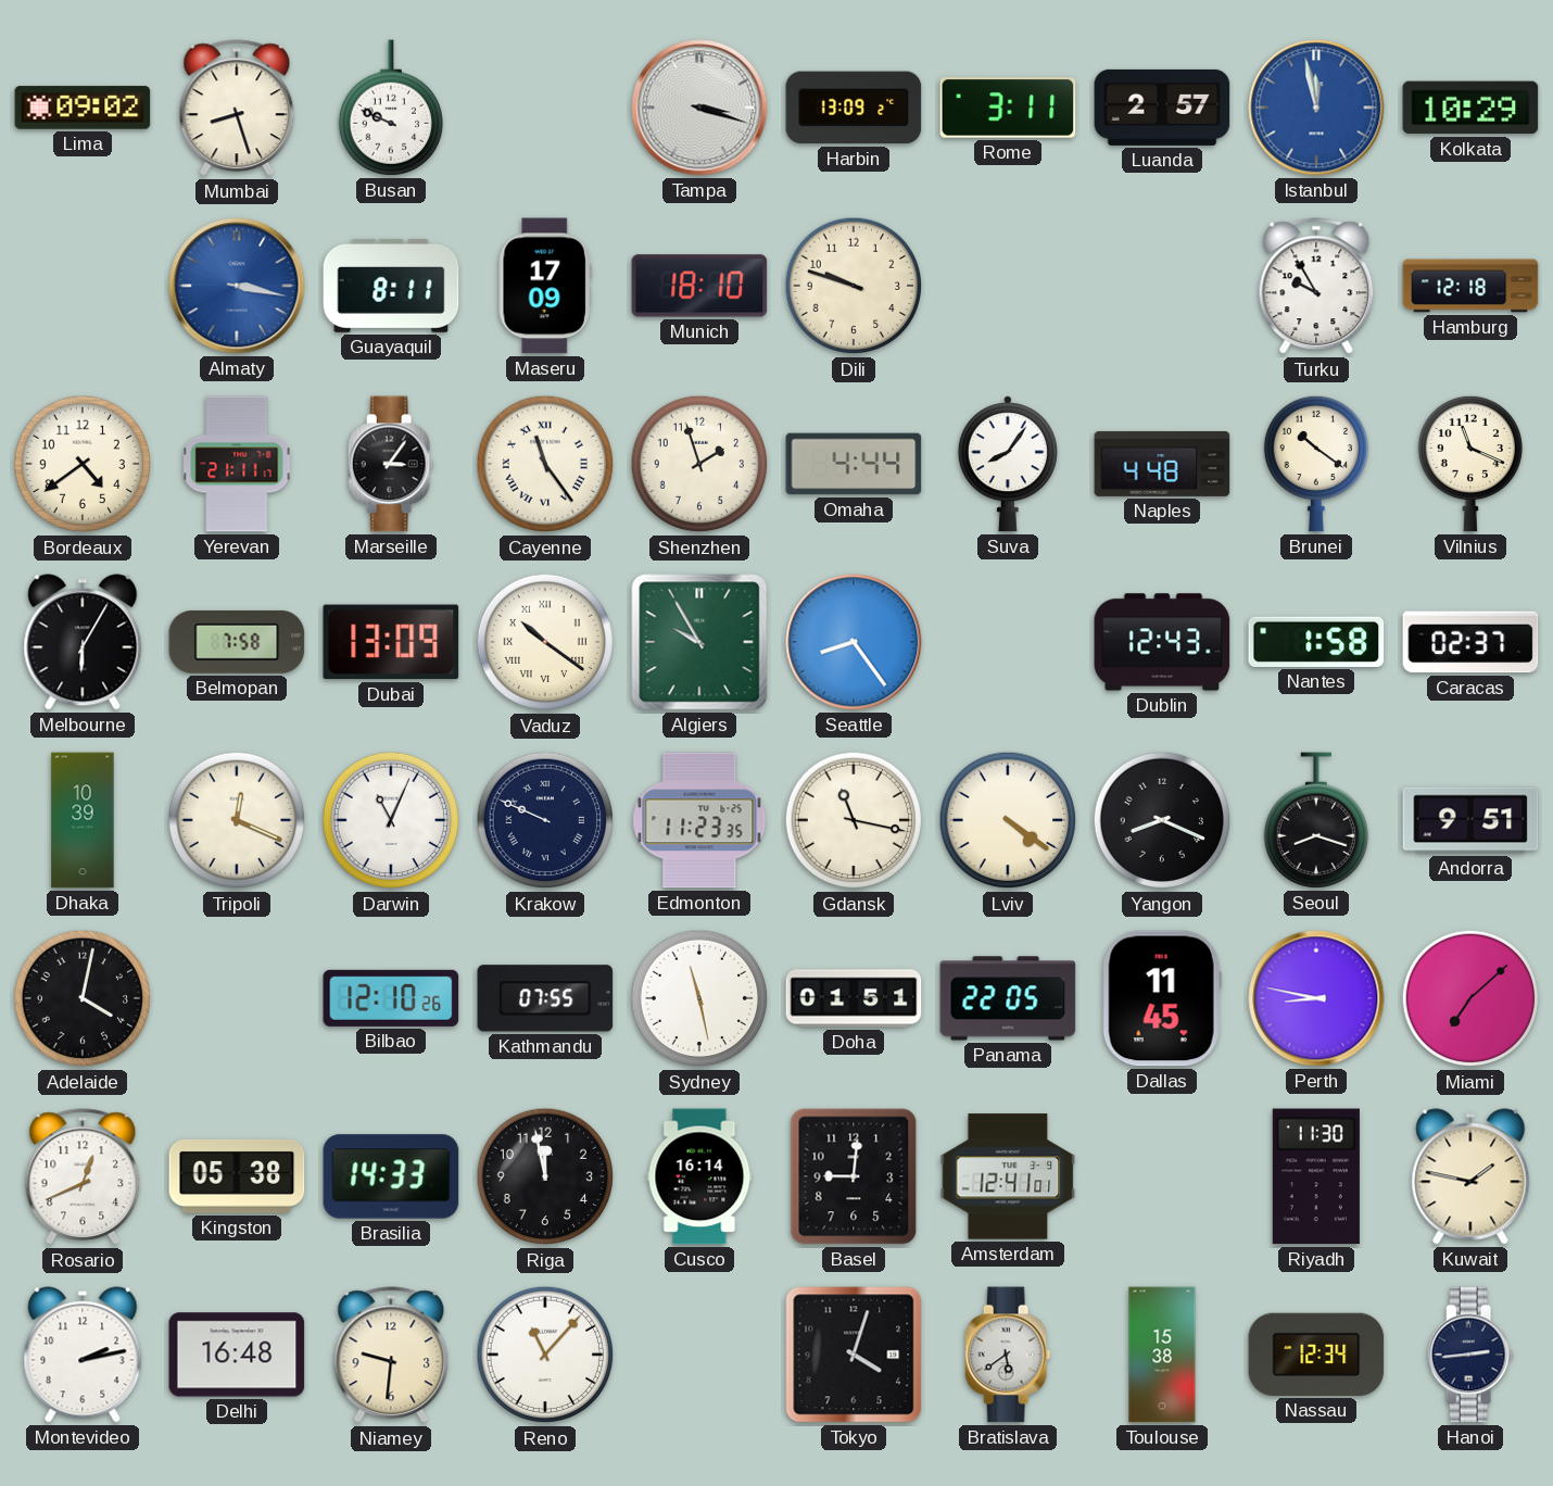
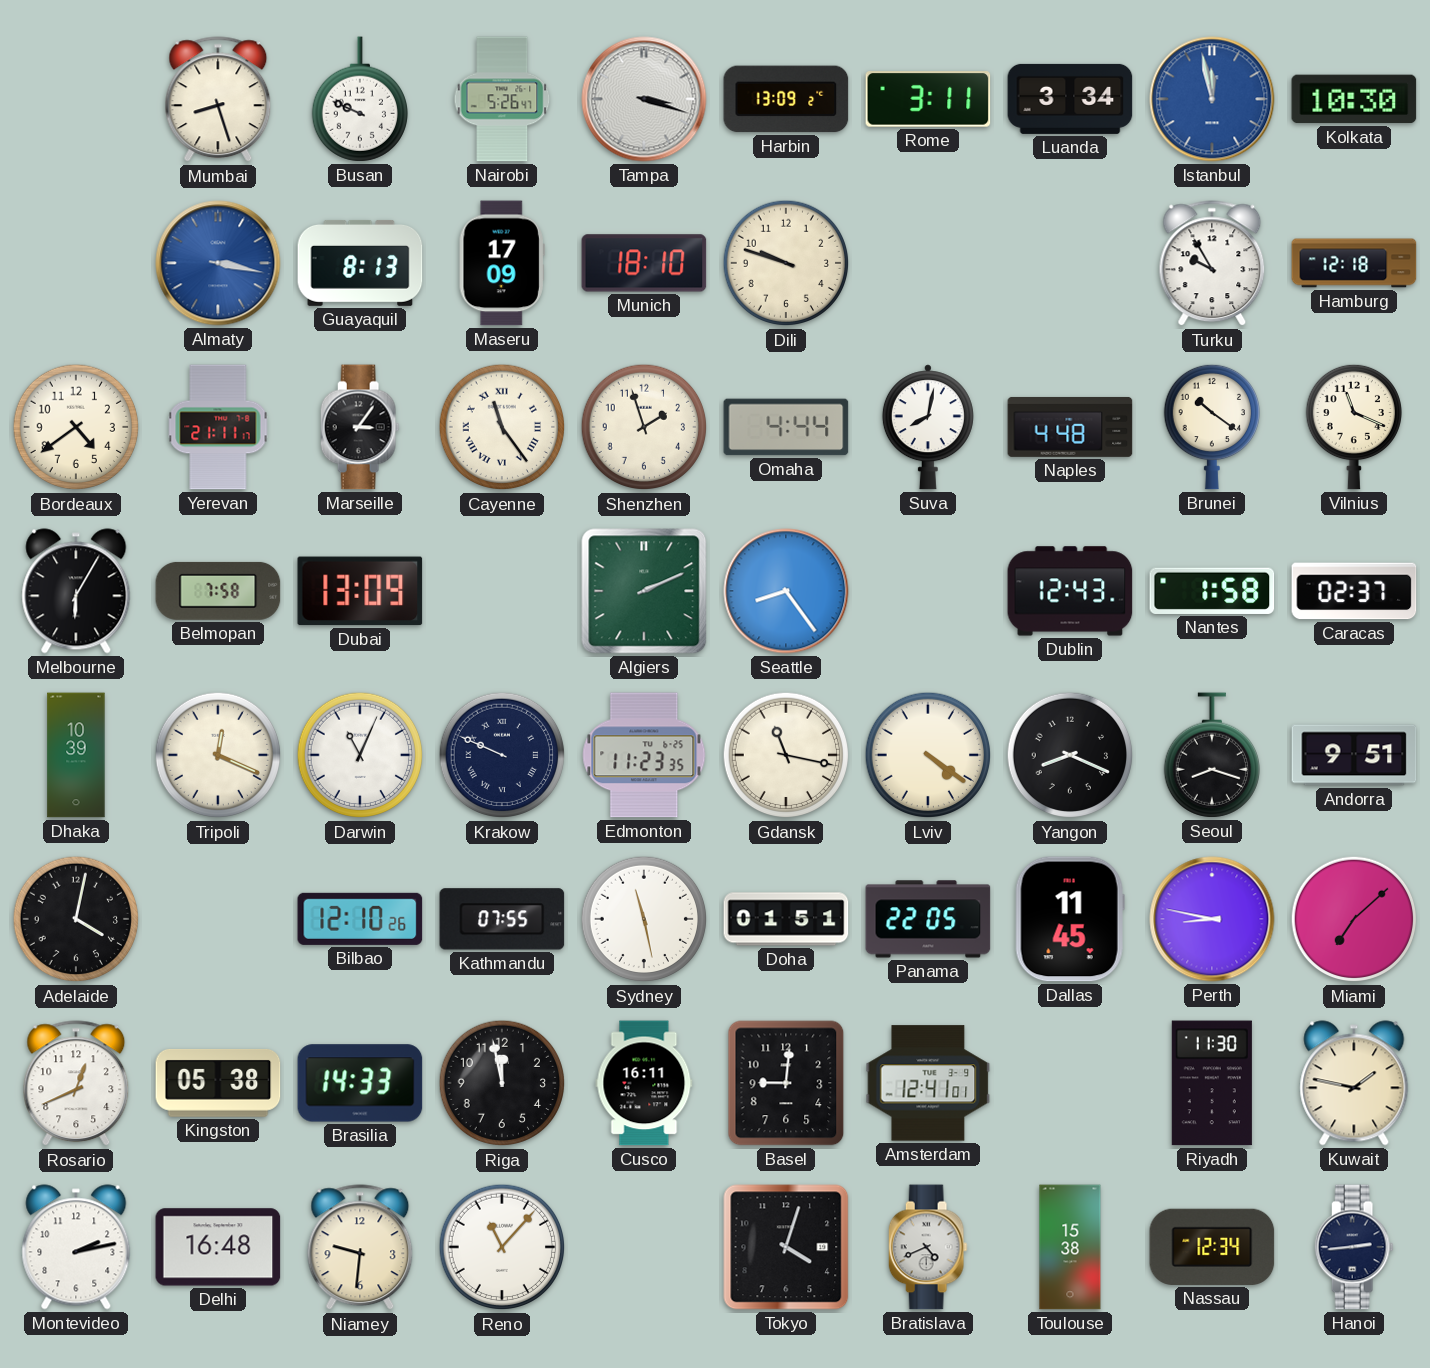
Lima: 09:02 -> none
Nairobi: none -> 5:26
Luanda: 2:57 -> 3:34
Kolkata: 10:29 -> 10:30
Guayaquil: 8:11 -> 8:13
Suva: 8:06 -> 8:02
Vaduz: 10:21 -> none
Algiers: 9:55 -> 2:11
Cusco: 16:14 -> 16:11
Bratislava: 5:39 -> 4:41
